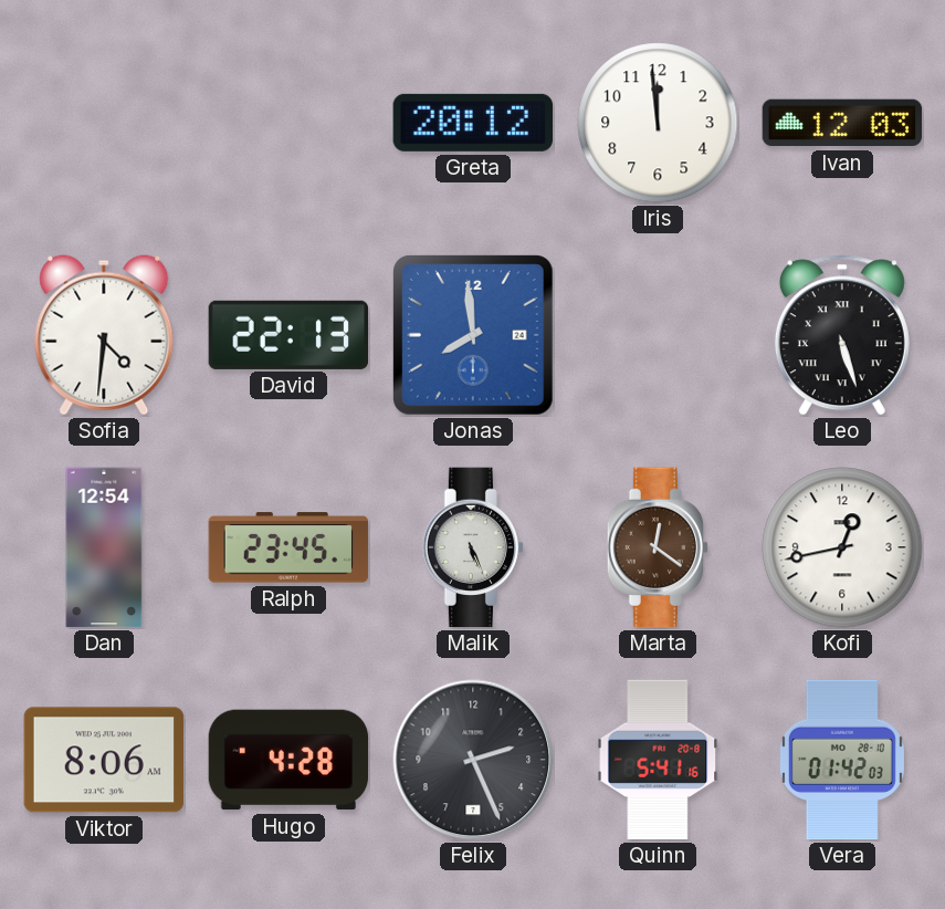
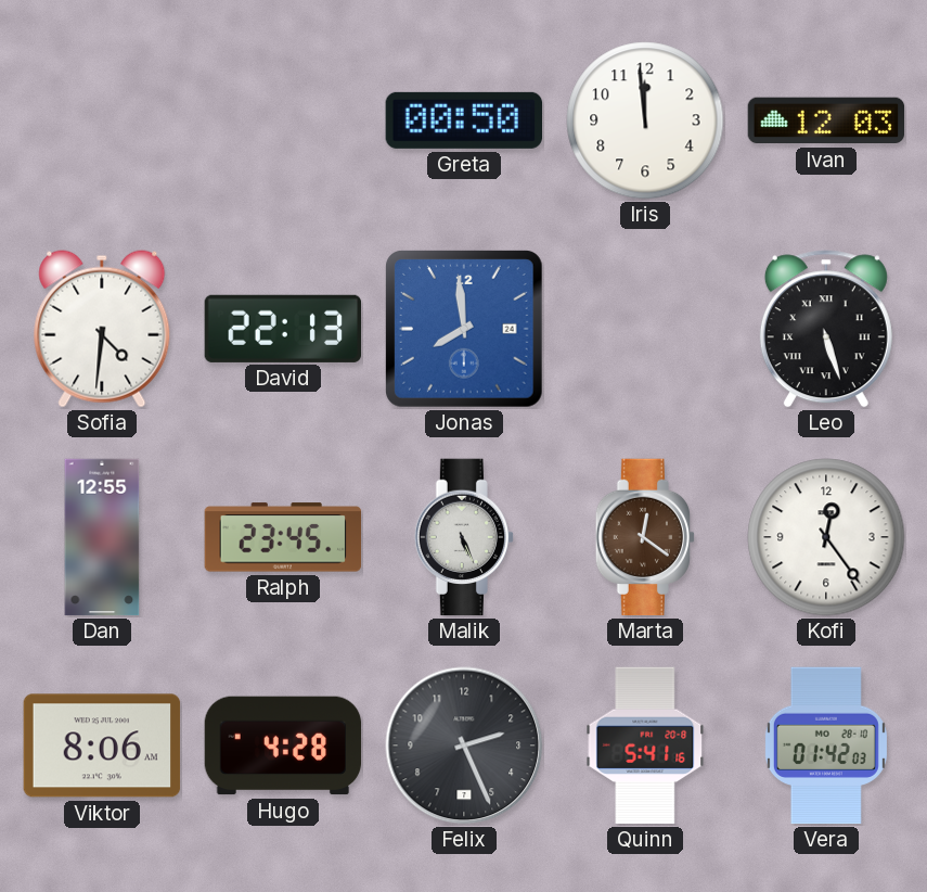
Greta: 20:12 -> 00:50
Dan: 12:54 -> 12:55
Kofi: 12:43 -> 12:24
